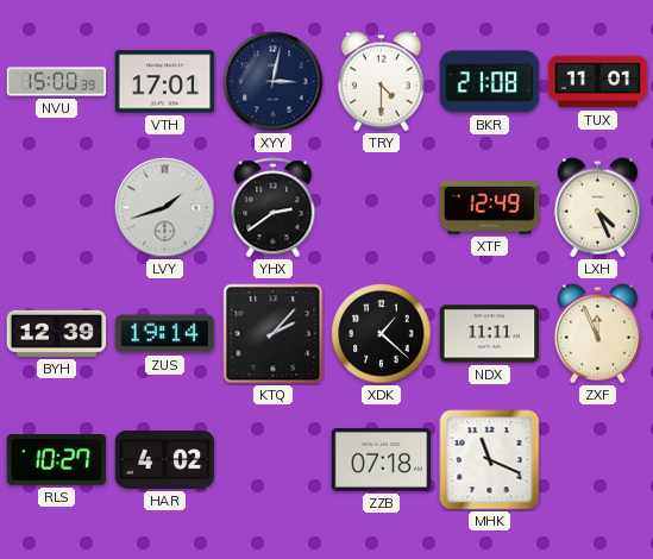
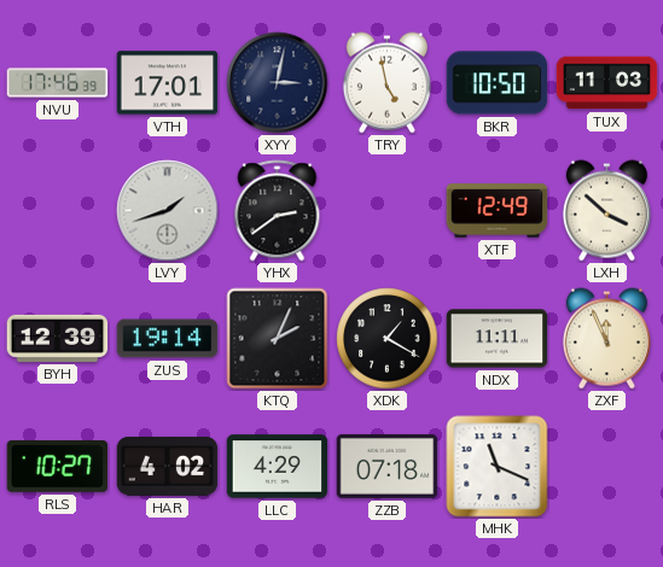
NVU: 15:00 -> 17:46
TRY: 4:30 -> 4:58
BKR: 21:08 -> 10:50
TUX: 11:01 -> 11:03
LXH: 4:26 -> 3:52
KTQ: 2:07 -> 2:04
XDK: 1:22 -> 1:20
LLC: none -> 4:29
